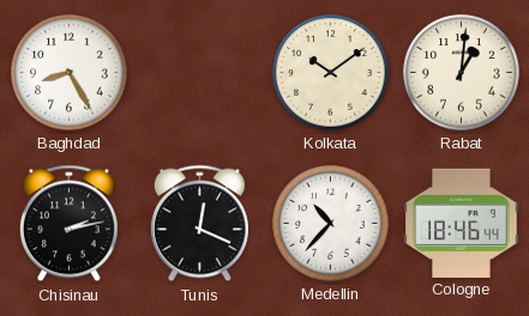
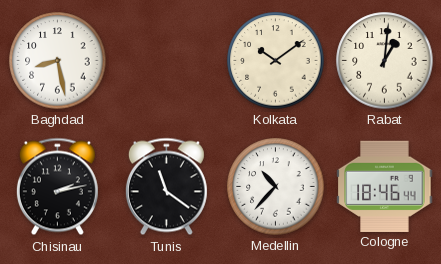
Baghdad: 8:25 -> 8:28
Tunis: 12:19 -> 11:21
